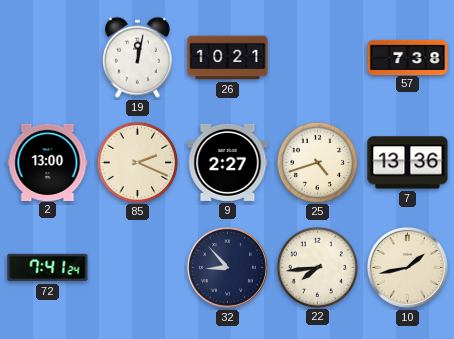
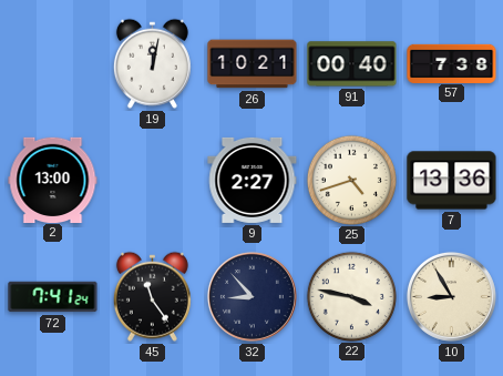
91: none -> 00:40
85: 2:19 -> none
45: none -> 11:24
22: 7:44 -> 3:47
10: 1:43 -> 8:55
